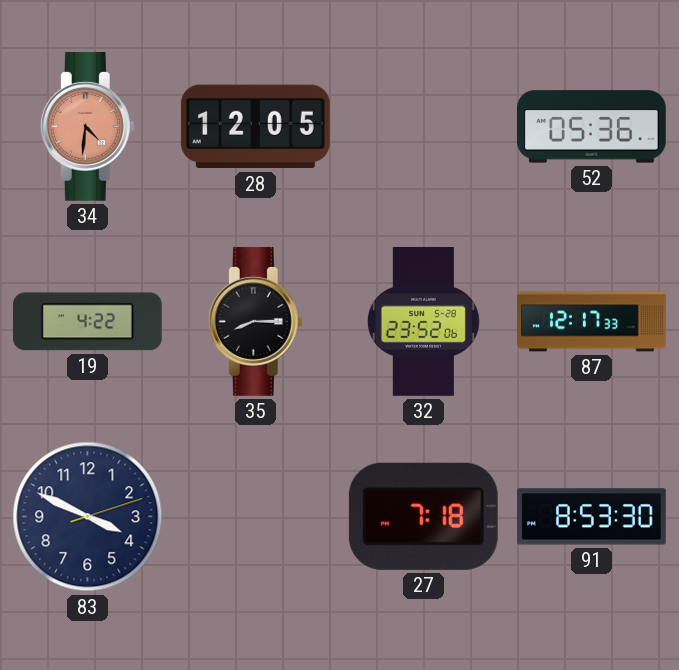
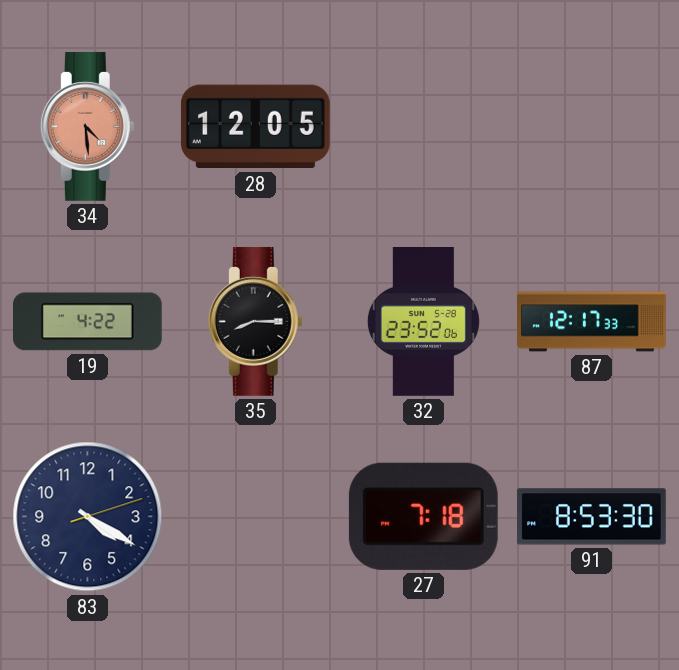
34: 4:31 -> 4:29
52: 05:36 -> none
83: 3:49 -> 4:20
